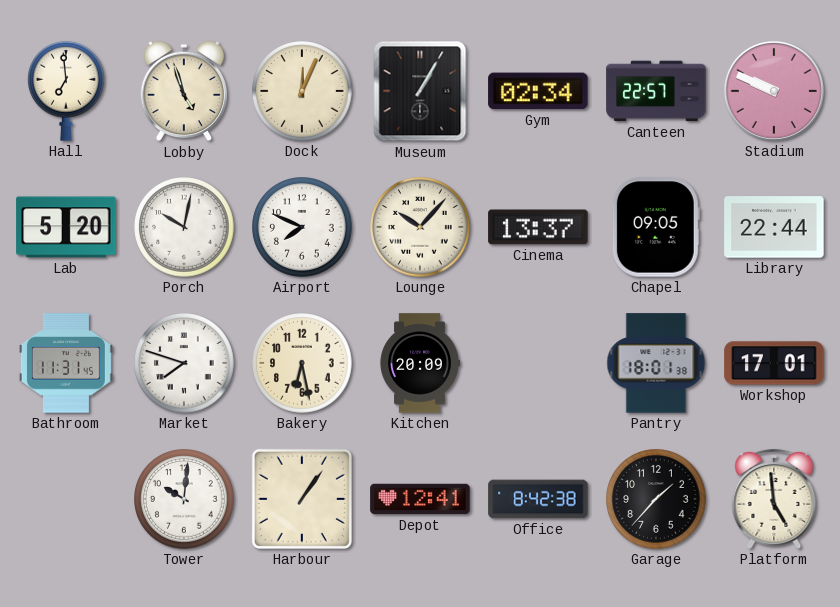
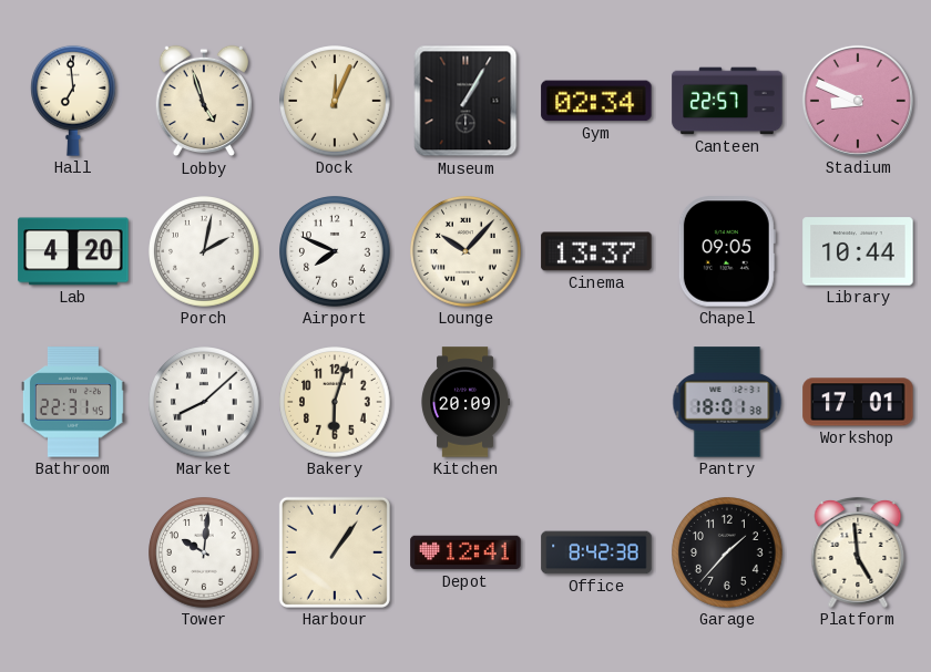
Stadium: 9:49 -> 8:49
Lab: 5:20 -> 4:20
Porch: 10:02 -> 2:02
Library: 22:44 -> 10:44
Bathroom: 11:31 -> 22:31
Market: 7:48 -> 8:08
Bakery: 6:28 -> 6:03
